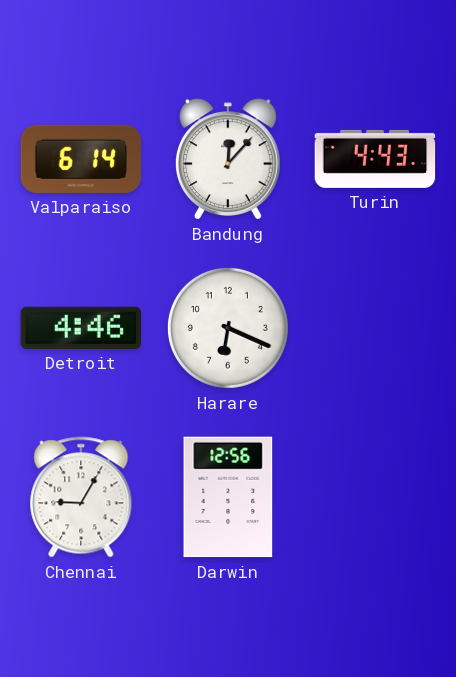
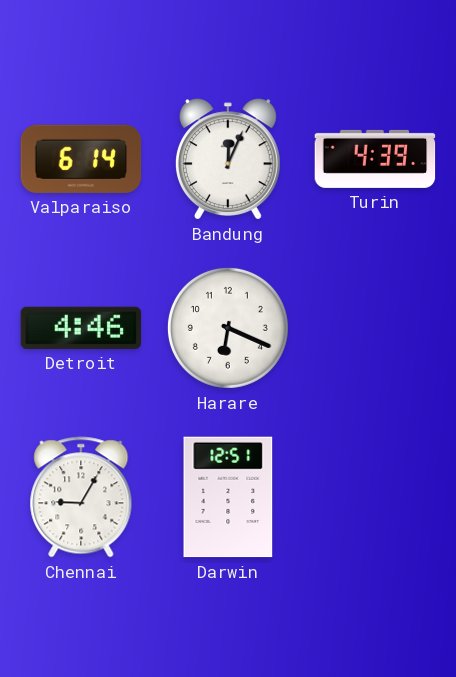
Bandung: 12:07 -> 12:04
Turin: 4:43 -> 4:39
Darwin: 12:56 -> 12:51
